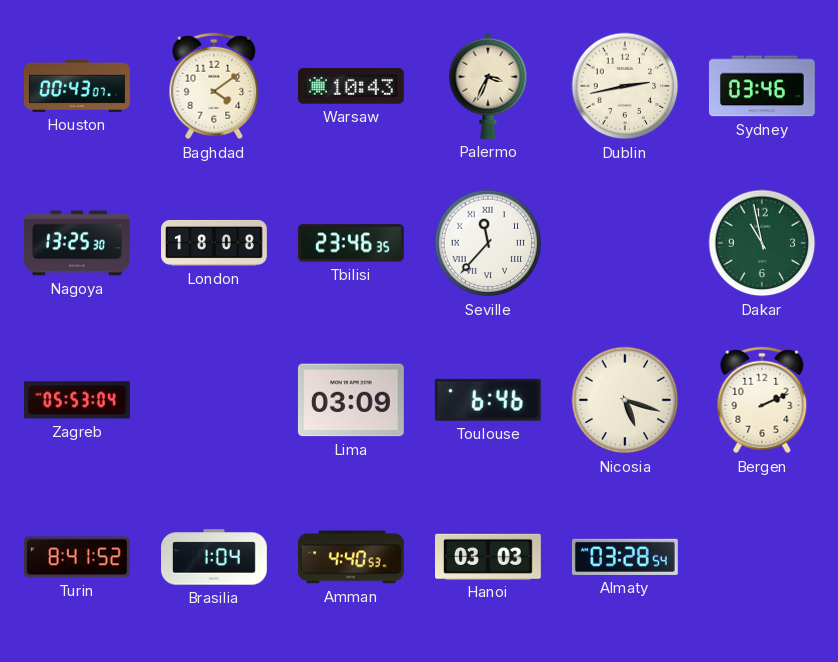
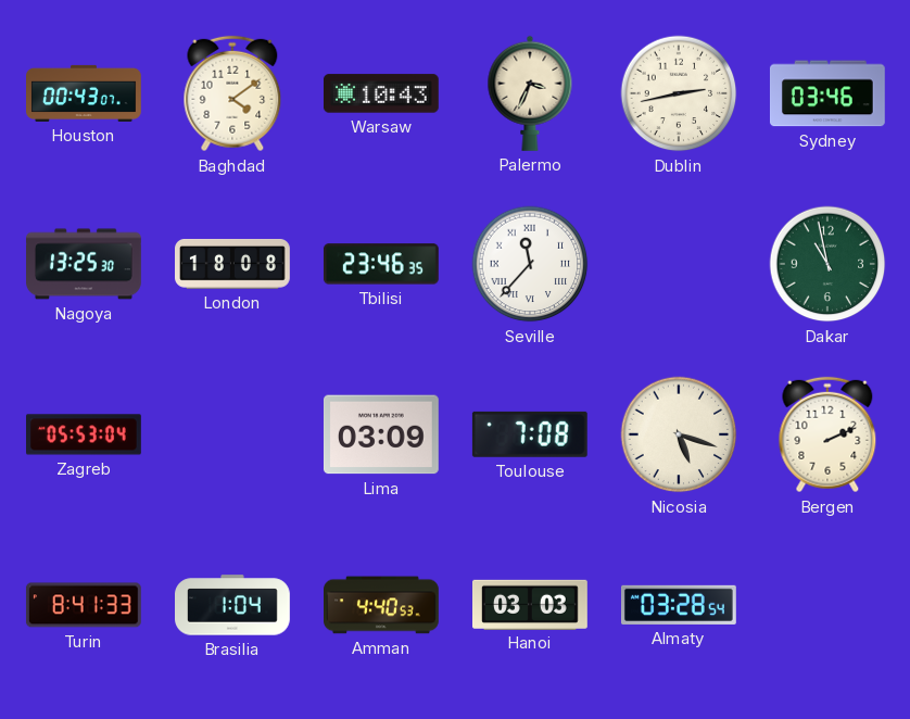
Toulouse: 6:46 -> 7:08
Turin: 8:41:52 -> 8:41:33
